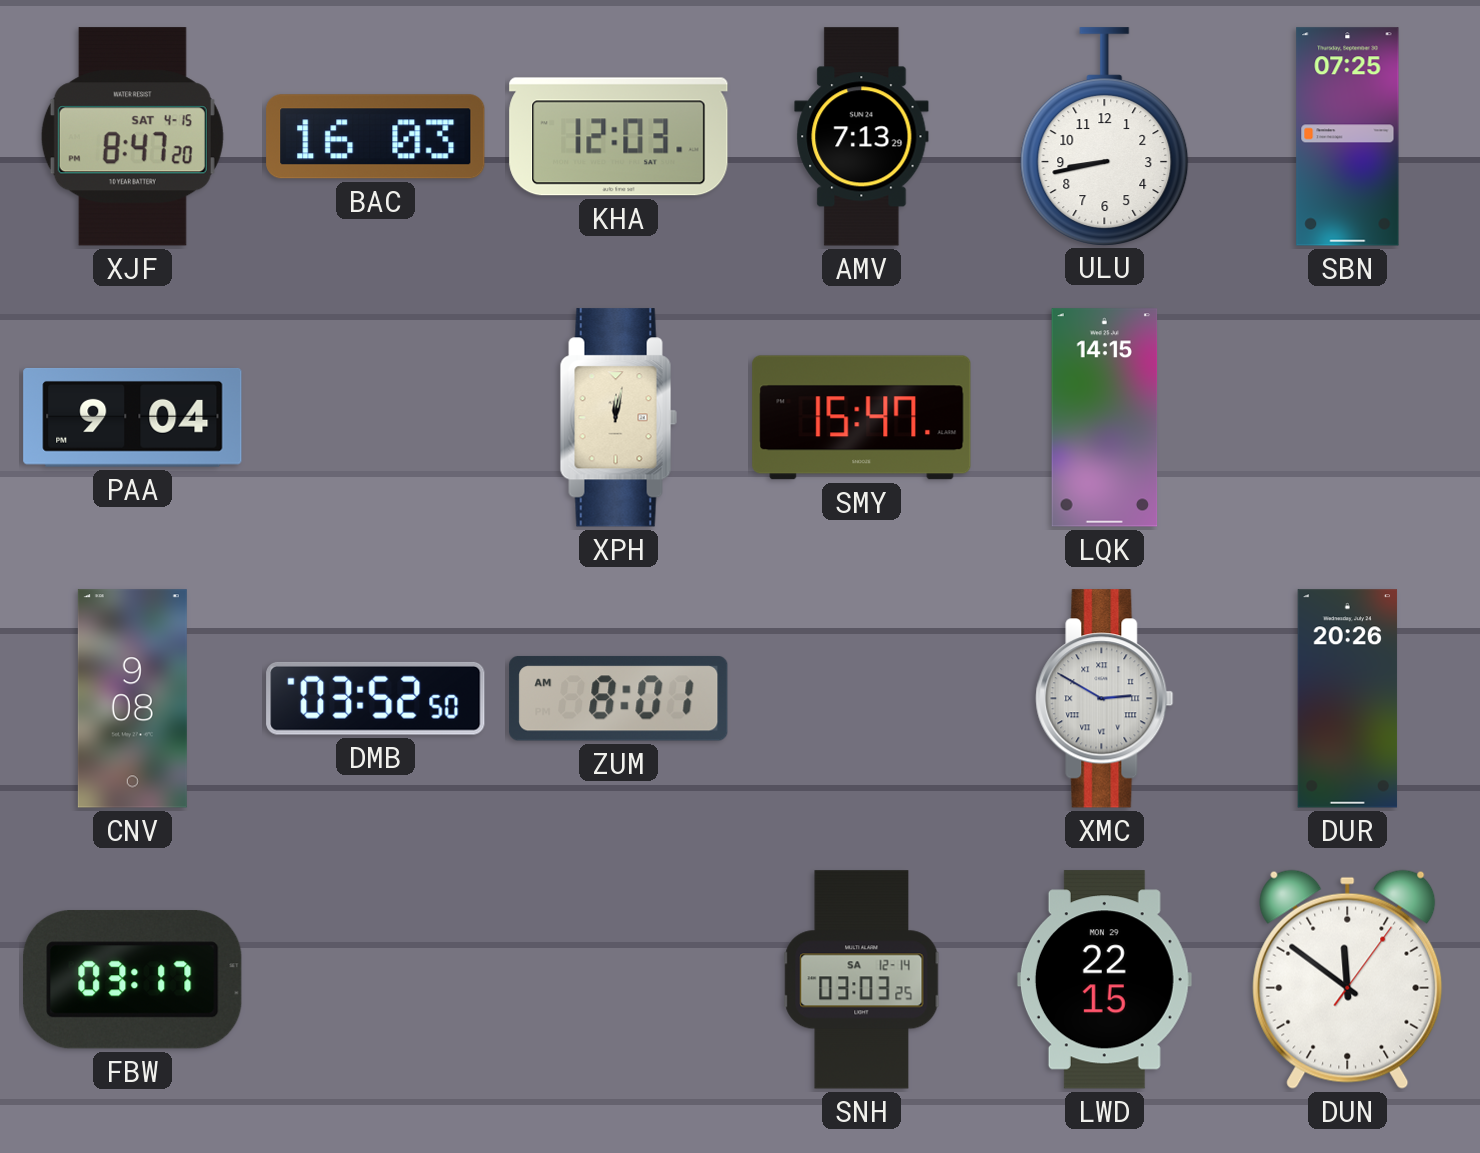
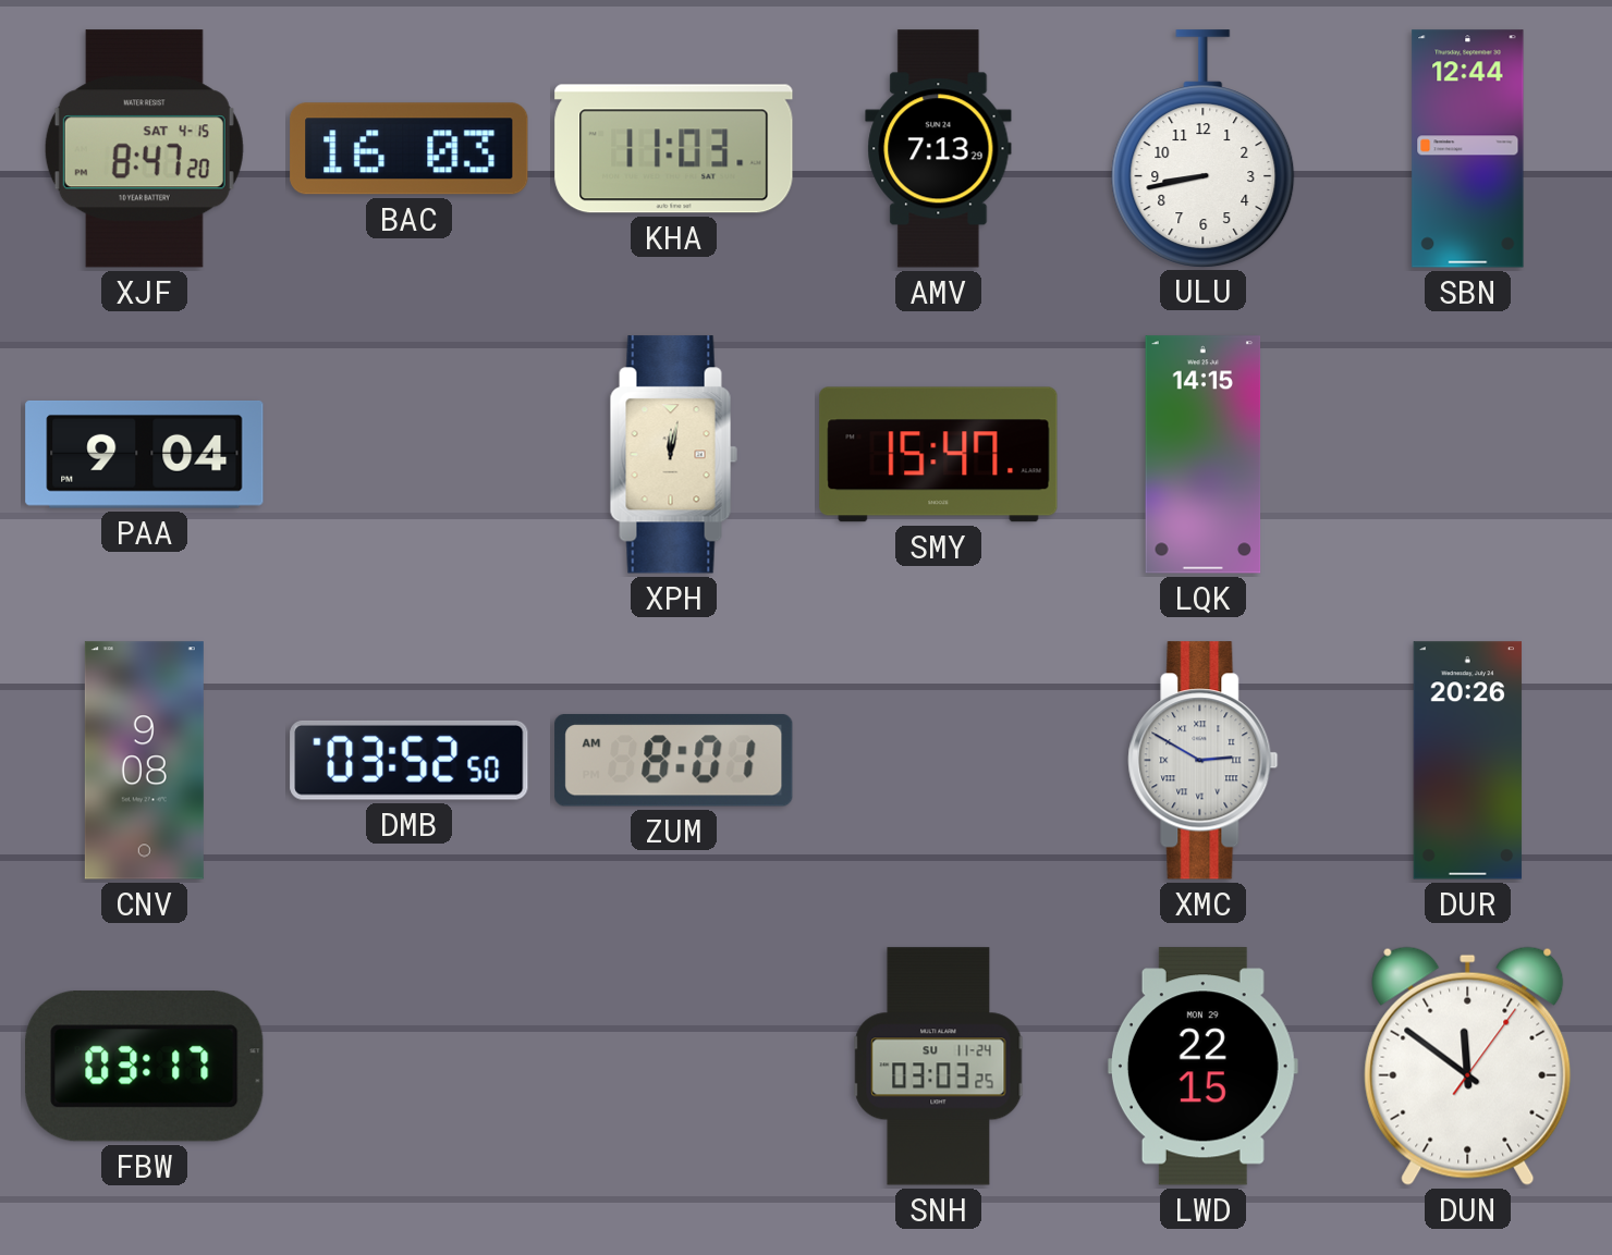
KHA: 12:03 -> 11:03
SBN: 07:25 -> 12:44
SNH date: SA 12-14 -> SU 11-24
